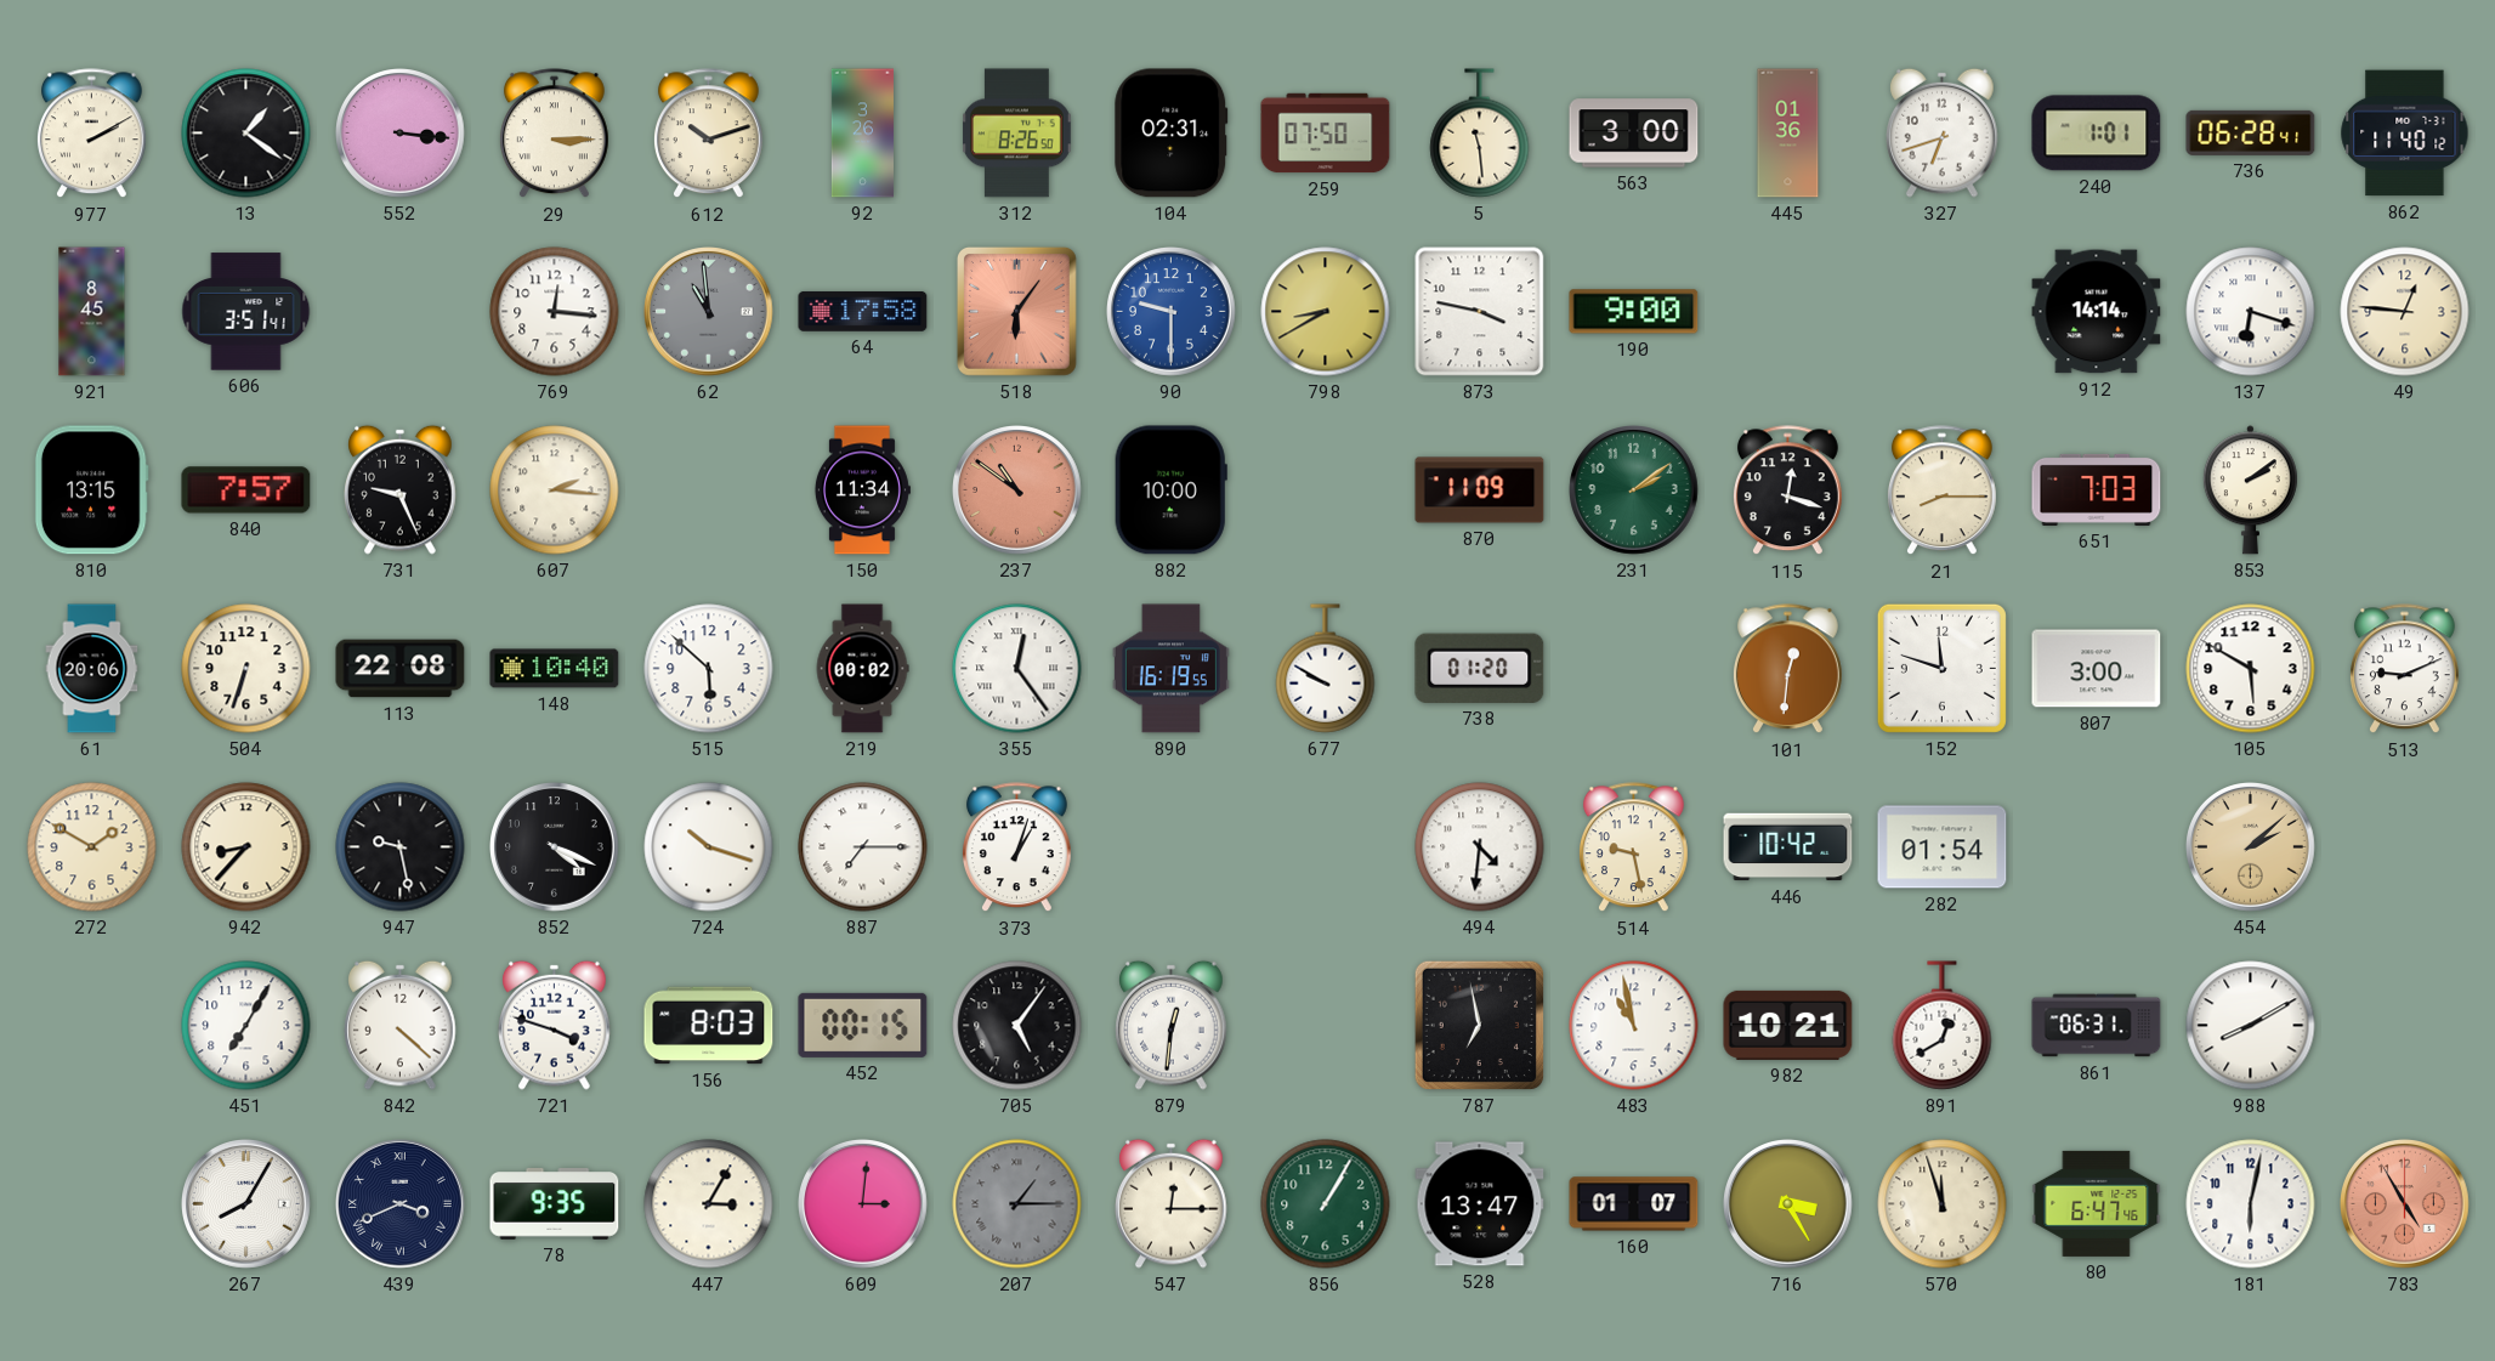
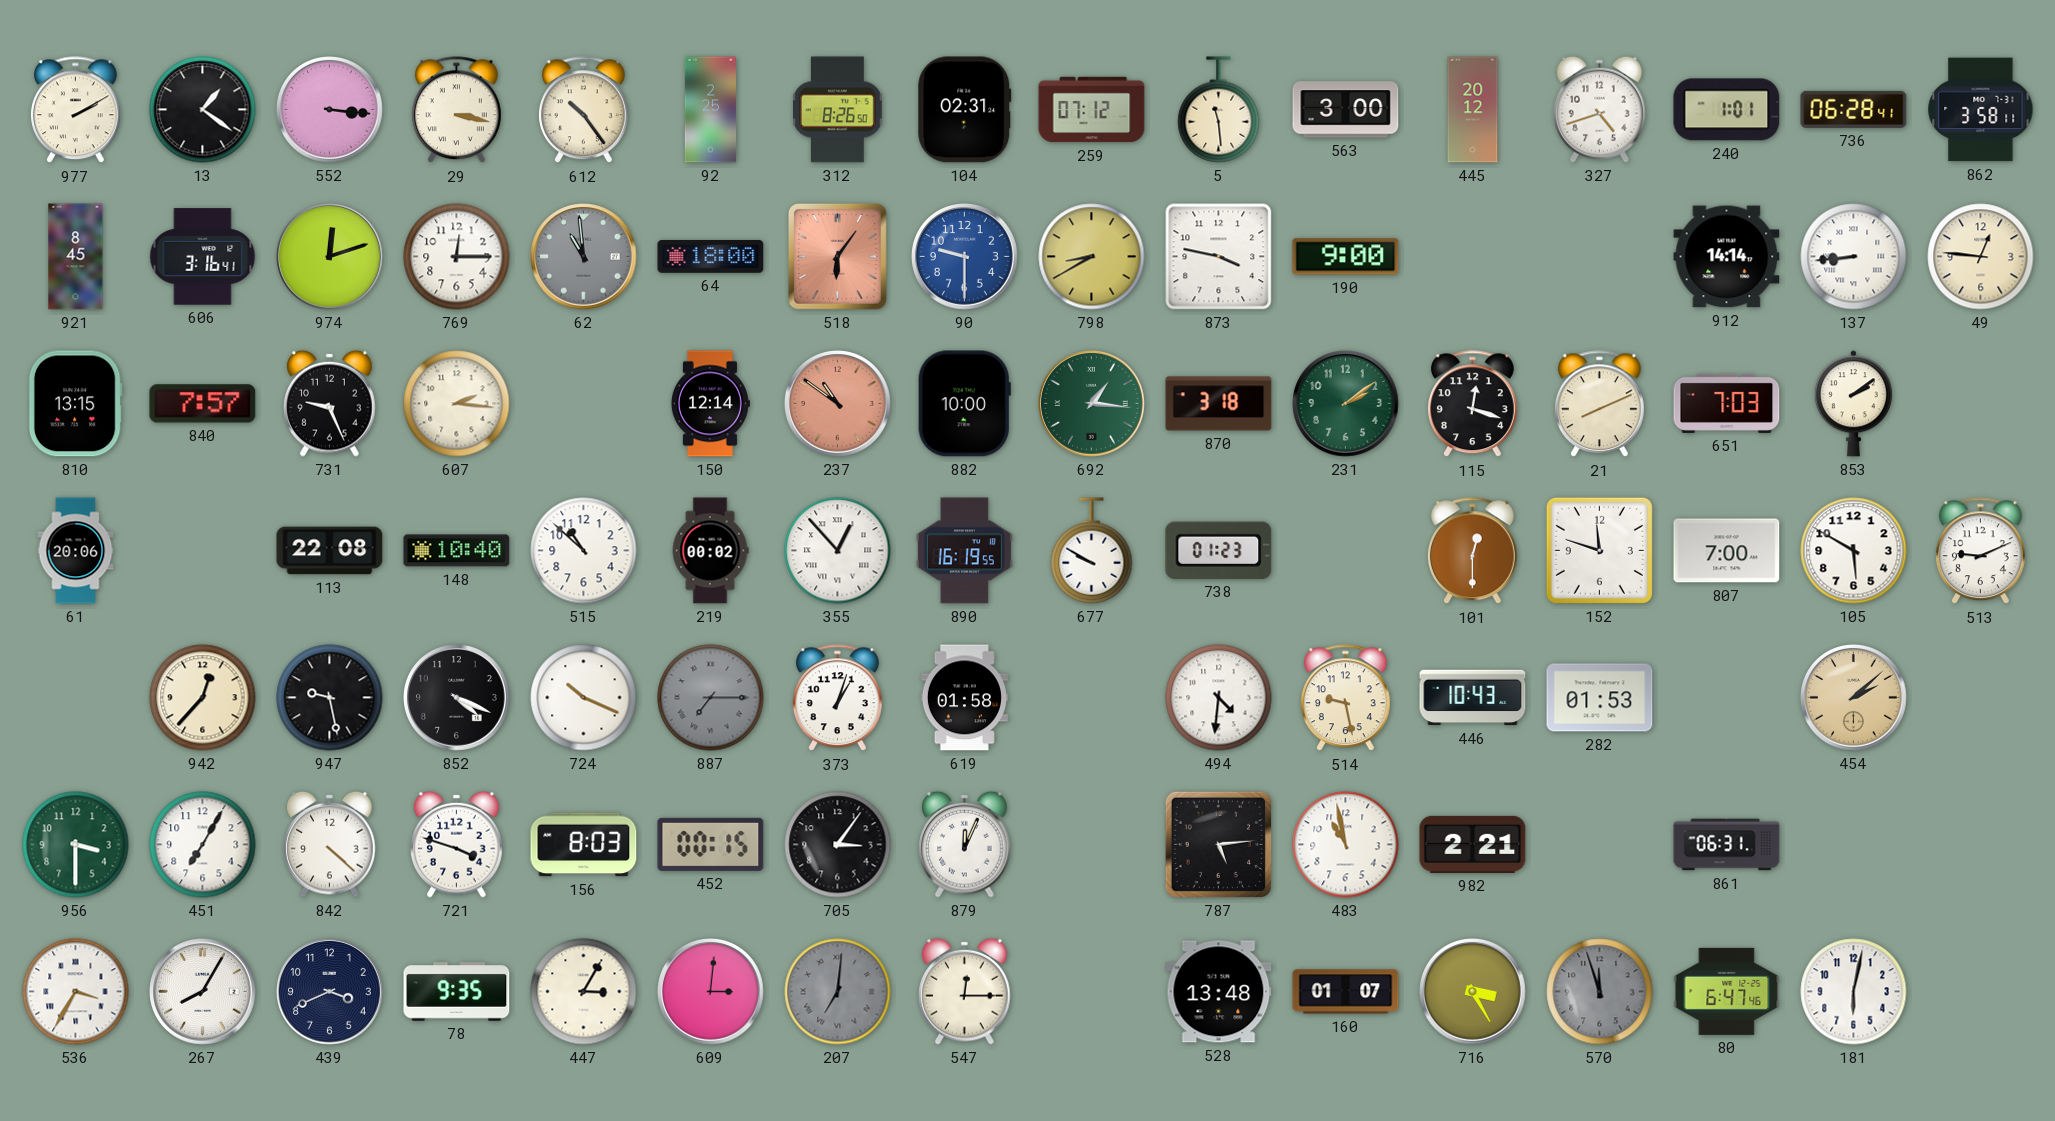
29: 3:15 -> 3:17
612: 10:12 -> 10:24
92: 3:26 -> 2:25
259: 07:50 -> 07:12
445: 01:36 -> 20:12
327: 6:42 -> 4:42
862: 11:40 -> 3:58
606: 3:51 -> 3:16
974: none -> 12:12
769: 12:16 -> 12:15
64: 17:58 -> 18:00
137: 6:18 -> 8:44
150: 11:34 -> 12:14
692: none -> 1:16
870: 11:09 -> 3:18
21: 8:15 -> 8:11
504: 6:33 -> none
515: 5:52 -> 10:52
355: 12:24 -> 12:53
738: 01:20 -> 01:23
101: 12:31 -> 12:30
807: 3:00 -> 7:00
272: 1:50 -> none
942: 8:37 -> 12:37
724: 10:18 -> 10:19
887 dial: white -> grey
619: none -> 01:58
446: 10:42 -> 10:43
282: 01:54 -> 01:53
956: none -> 3:30
705: 5:06 -> 3:06
879: 12:31 -> 12:04
787: 6:58 -> 5:14
982: 10:21 -> 2:21
891: 12:40 -> none
988: 8:10 -> none
536: none -> 3:35
439 numerals: Roman -> Arabic
207: 1:15 -> 7:01
856: 1:05 -> none
528: 13:47 -> 13:48
570 dial: cream -> grey
783: 4:55 -> none
